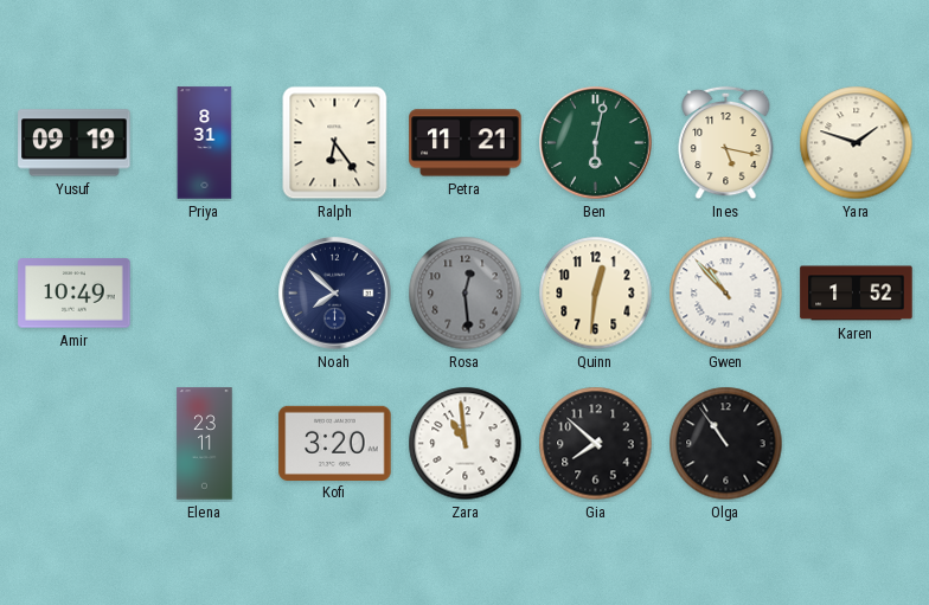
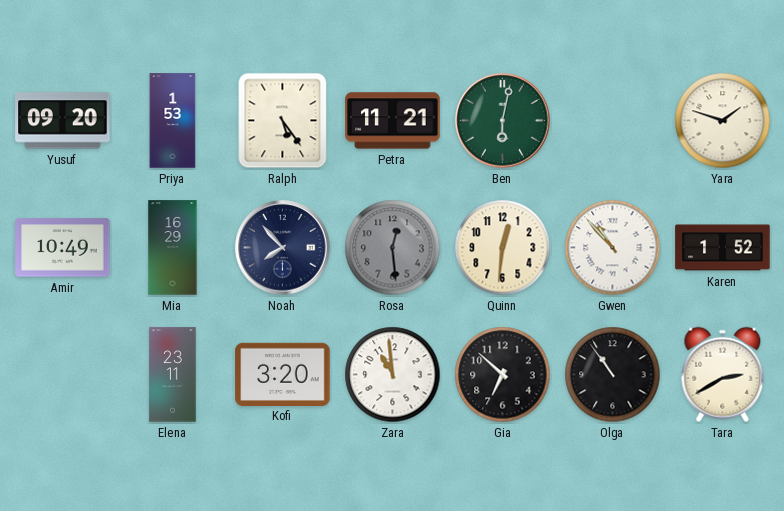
Yusuf: 09:19 -> 09:20
Priya: 8:31 -> 1:53
Ralph: 6:24 -> 5:24
Ines: 5:17 -> none
Mia: none -> 16:29
Noah: 7:52 -> 7:53
Gia: 7:52 -> 6:52
Tara: none -> 2:40
